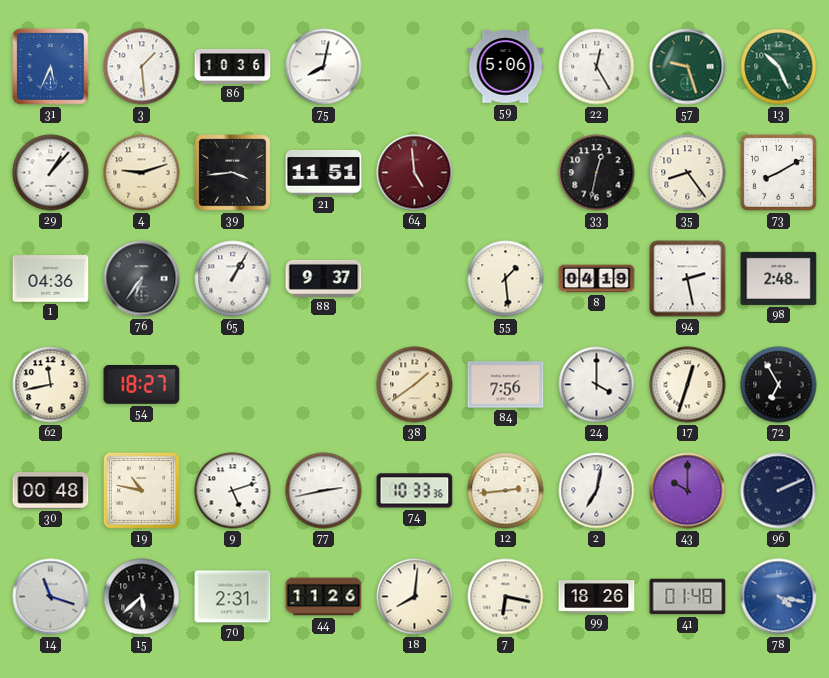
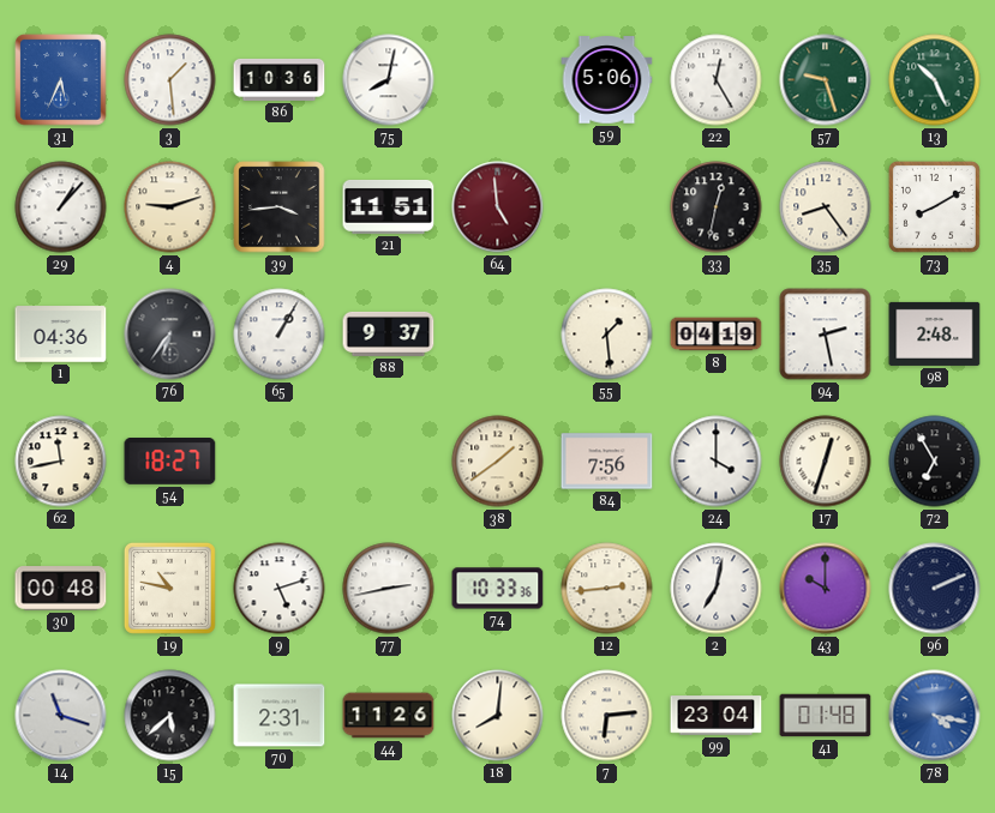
7: 6:17 -> 6:14
99: 18:26 -> 23:04
